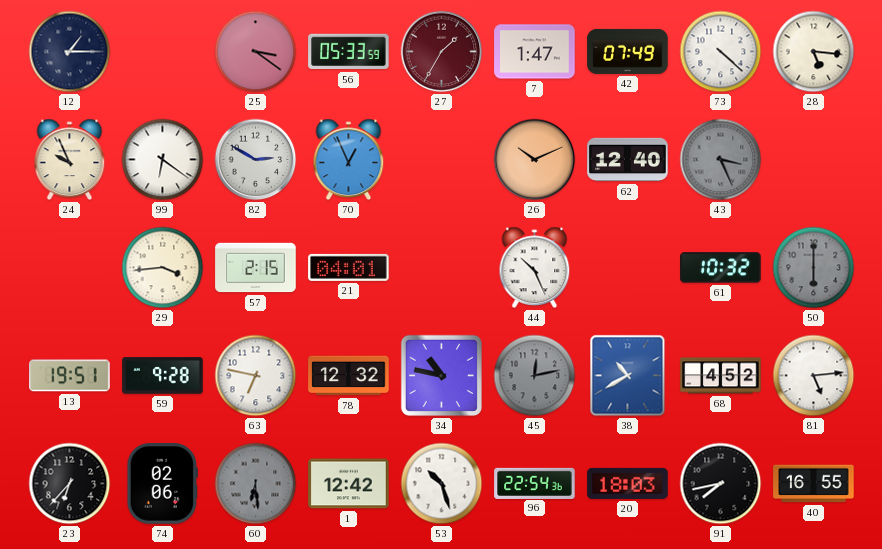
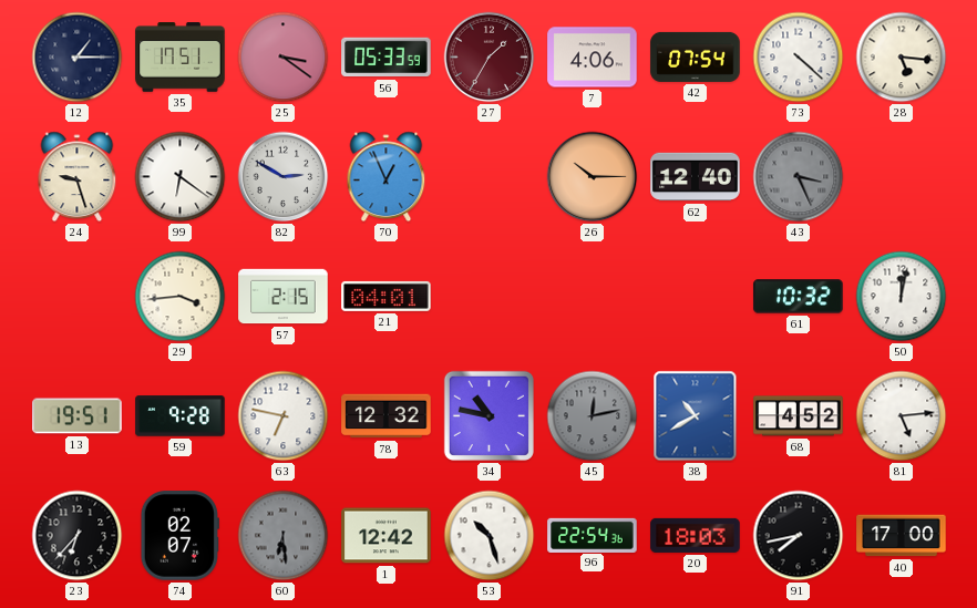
35: none -> 17:51
7: 1:47 -> 4:06
42: 07:49 -> 07:54
24: 9:56 -> 9:27
26: 10:11 -> 10:15
44: 10:26 -> none
50: 6:00 -> 12:02
50 dial: grey -> white
74: 02:06 -> 02:07
40: 16:55 -> 17:00
